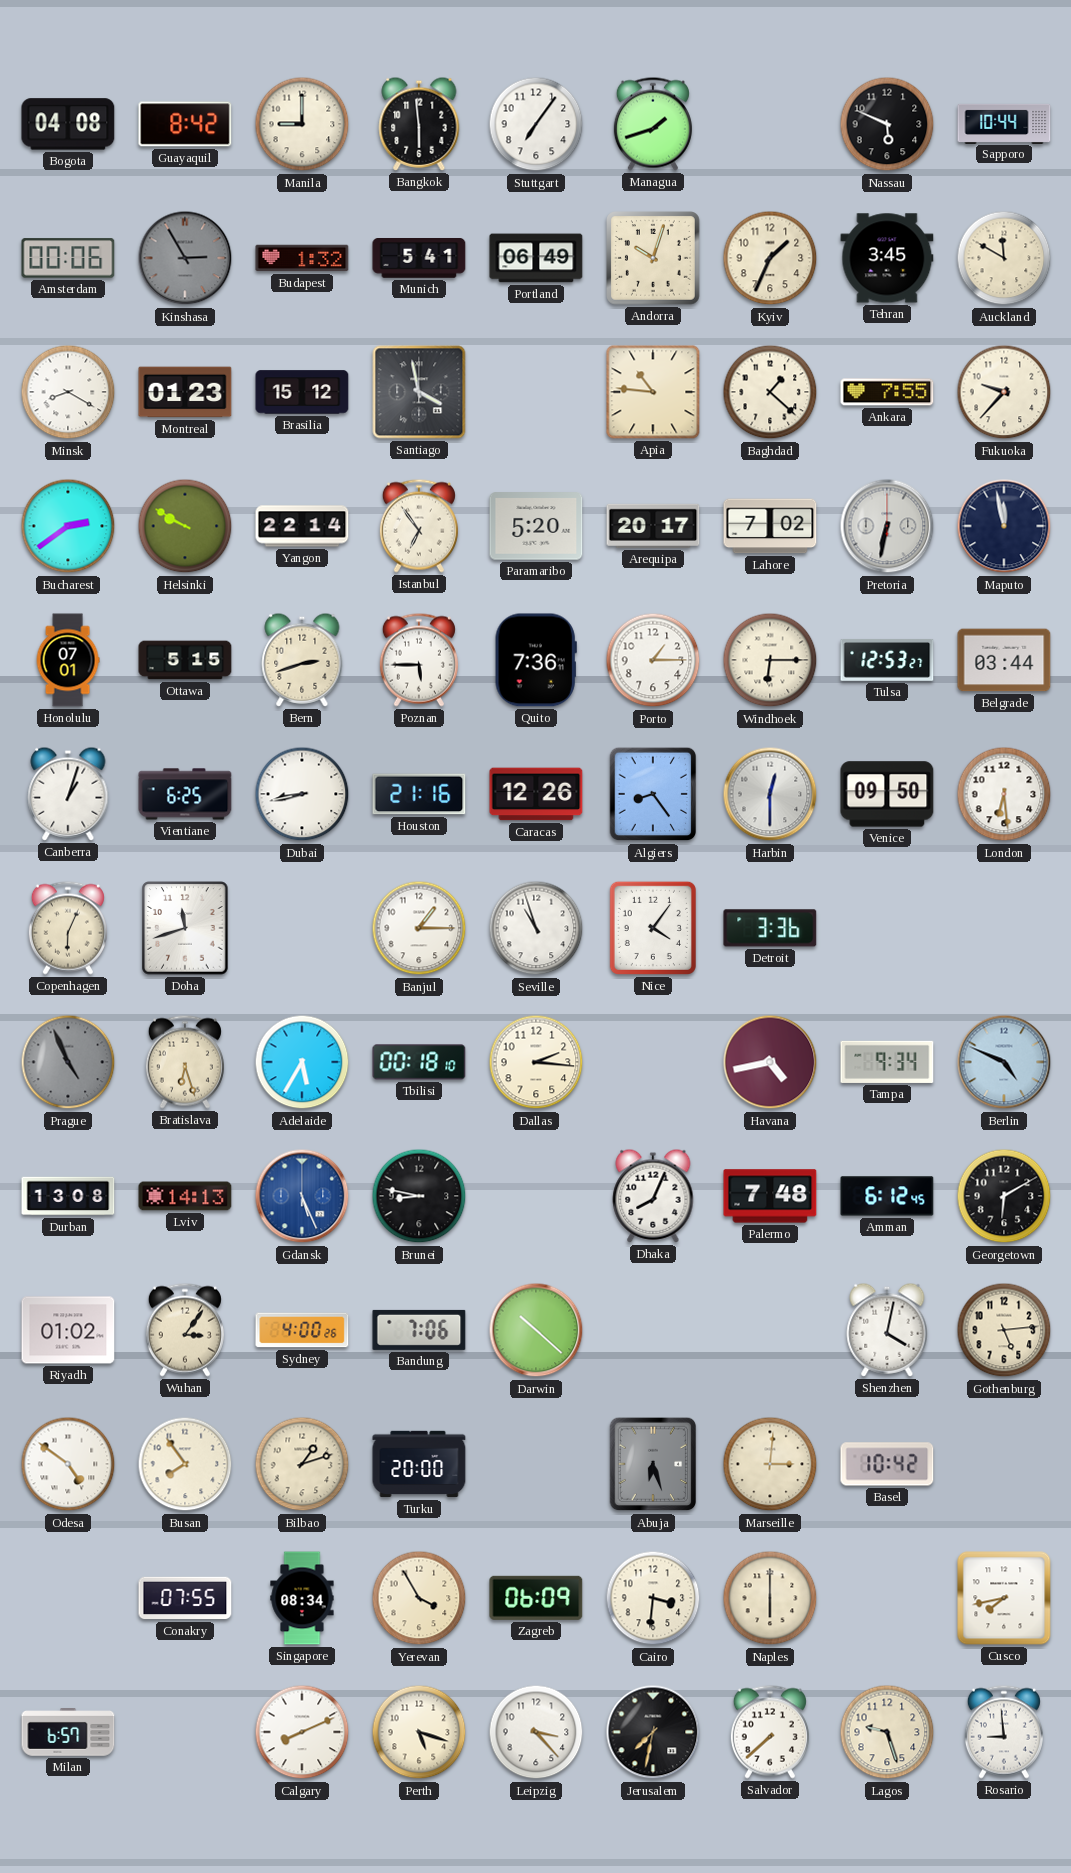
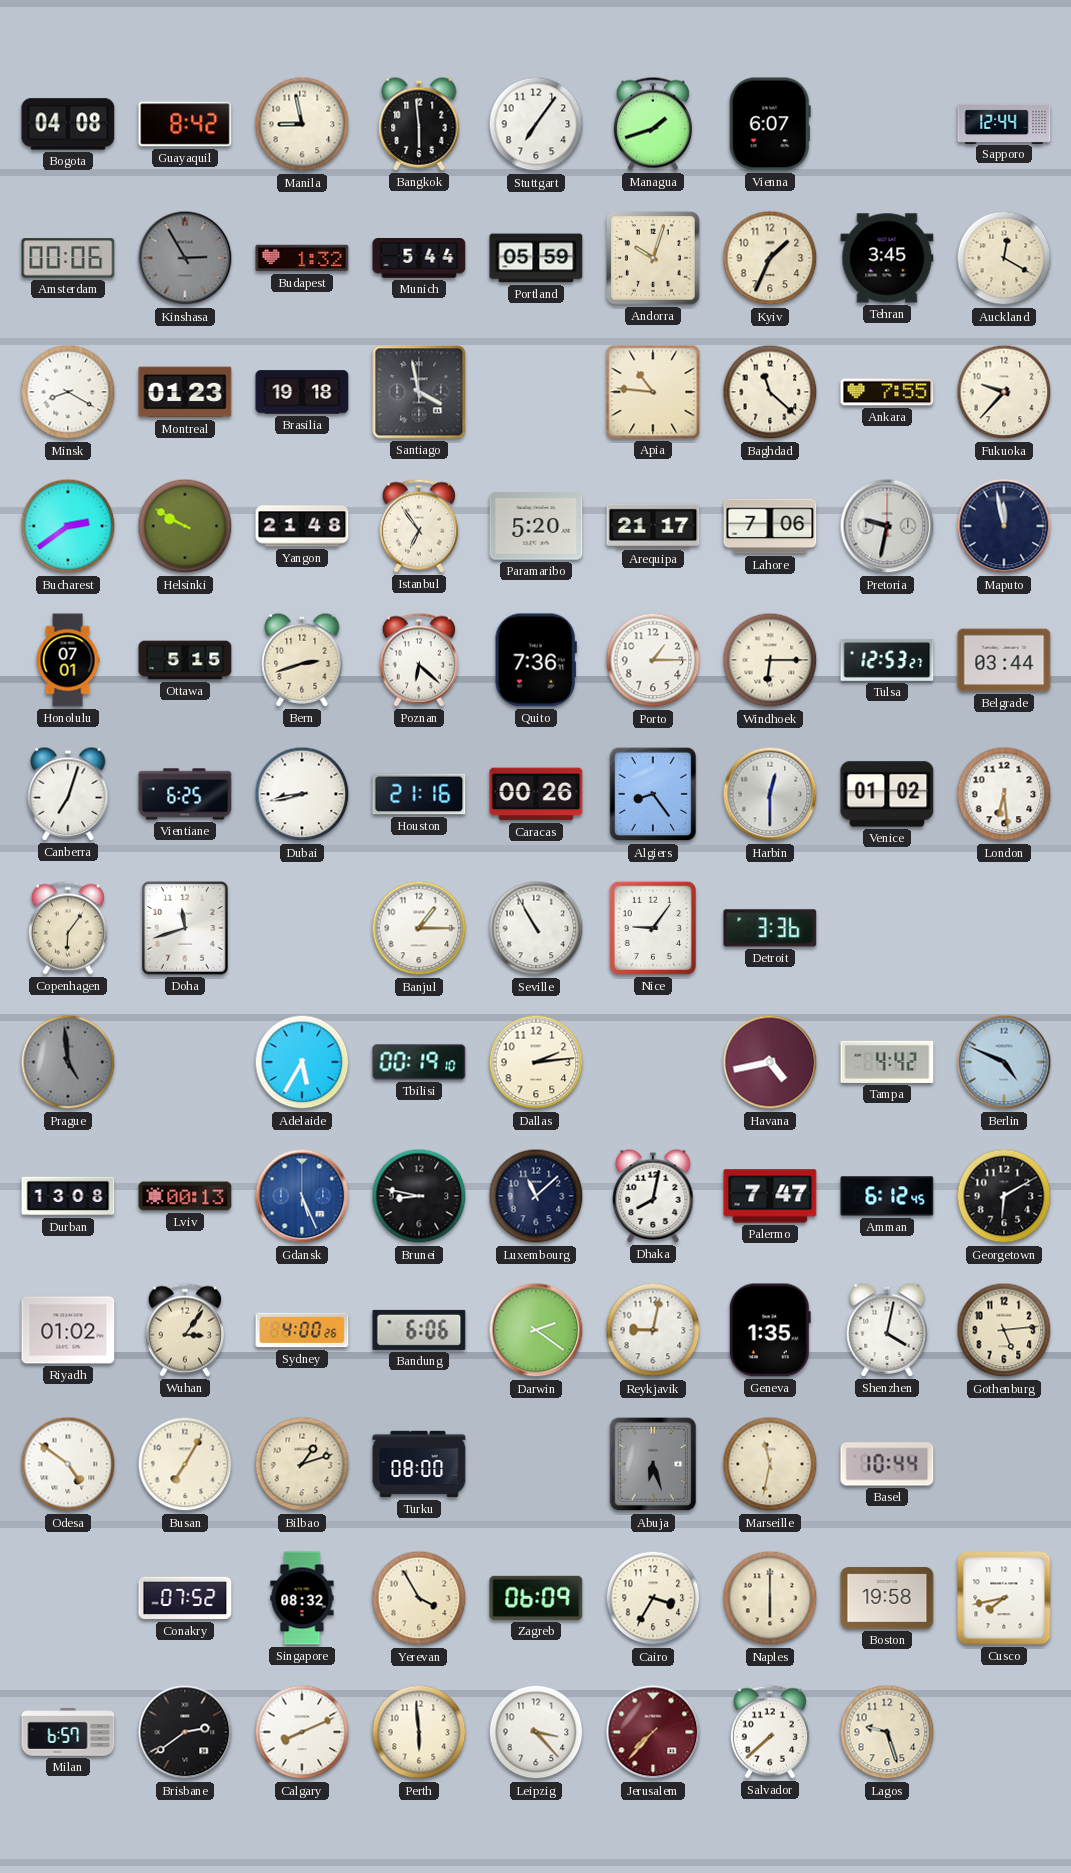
Manila: 9:00 -> 8:58
Vienna: none -> 6:07
Nassau: 5:49 -> none
Sapporo: 10:44 -> 12:44
Munich: 5:41 -> 5:44
Portland: 06:49 -> 05:59
Auckland: 11:50 -> 12:20
Brasilia: 15:12 -> 19:18
Baghdad: 1:22 -> 11:22
Yangon: 22:14 -> 21:48
Arequipa: 20:17 -> 21:17
Lahore: 7:02 -> 7:06
Pretoria: 6:32 -> 9:32
Poznan: 5:45 -> 6:22
Canberra: 1:03 -> 7:03
Caracas: 12:26 -> 00:26
Venice: 09:50 -> 01:02
Copenhagen: 6:04 -> 6:06
Seville: 10:57 -> 10:55
Nice: 4:06 -> 9:06
Prague: 4:56 -> 4:59
Bratislava: 6:27 -> none
Tbilisi: 00:18 -> 00:19
Dallas: 2:16 -> 2:14
Tampa: 9:34 -> 4:42
Lviv: 14:13 -> 00:13
Luxembourg: none -> 11:08
Dhaka: 8:04 -> 8:02
Palermo: 7:48 -> 7:47
Bandung: 7:06 -> 6:06
Darwin: 10:22 -> 2:21
Reykjavik: none -> 9:02
Geneva: none -> 1:35
Busan: 7:54 -> 7:05
Turku: 20:00 -> 08:00
Marseille: 3:01 -> 11:32
Basel: 10:42 -> 10:44
Conakry: 07:55 -> 07:52
Singapore: 08:34 -> 08:32
Cairo: 3:31 -> 3:35
Boston: none -> 19:58
Brisbane: none -> 2:39
Perth: 5:18 -> 5:59
Jerusalem: 7:32 -> 7:37
Jerusalem dial: black -> burgundy
Rosario: 8:59 -> none
